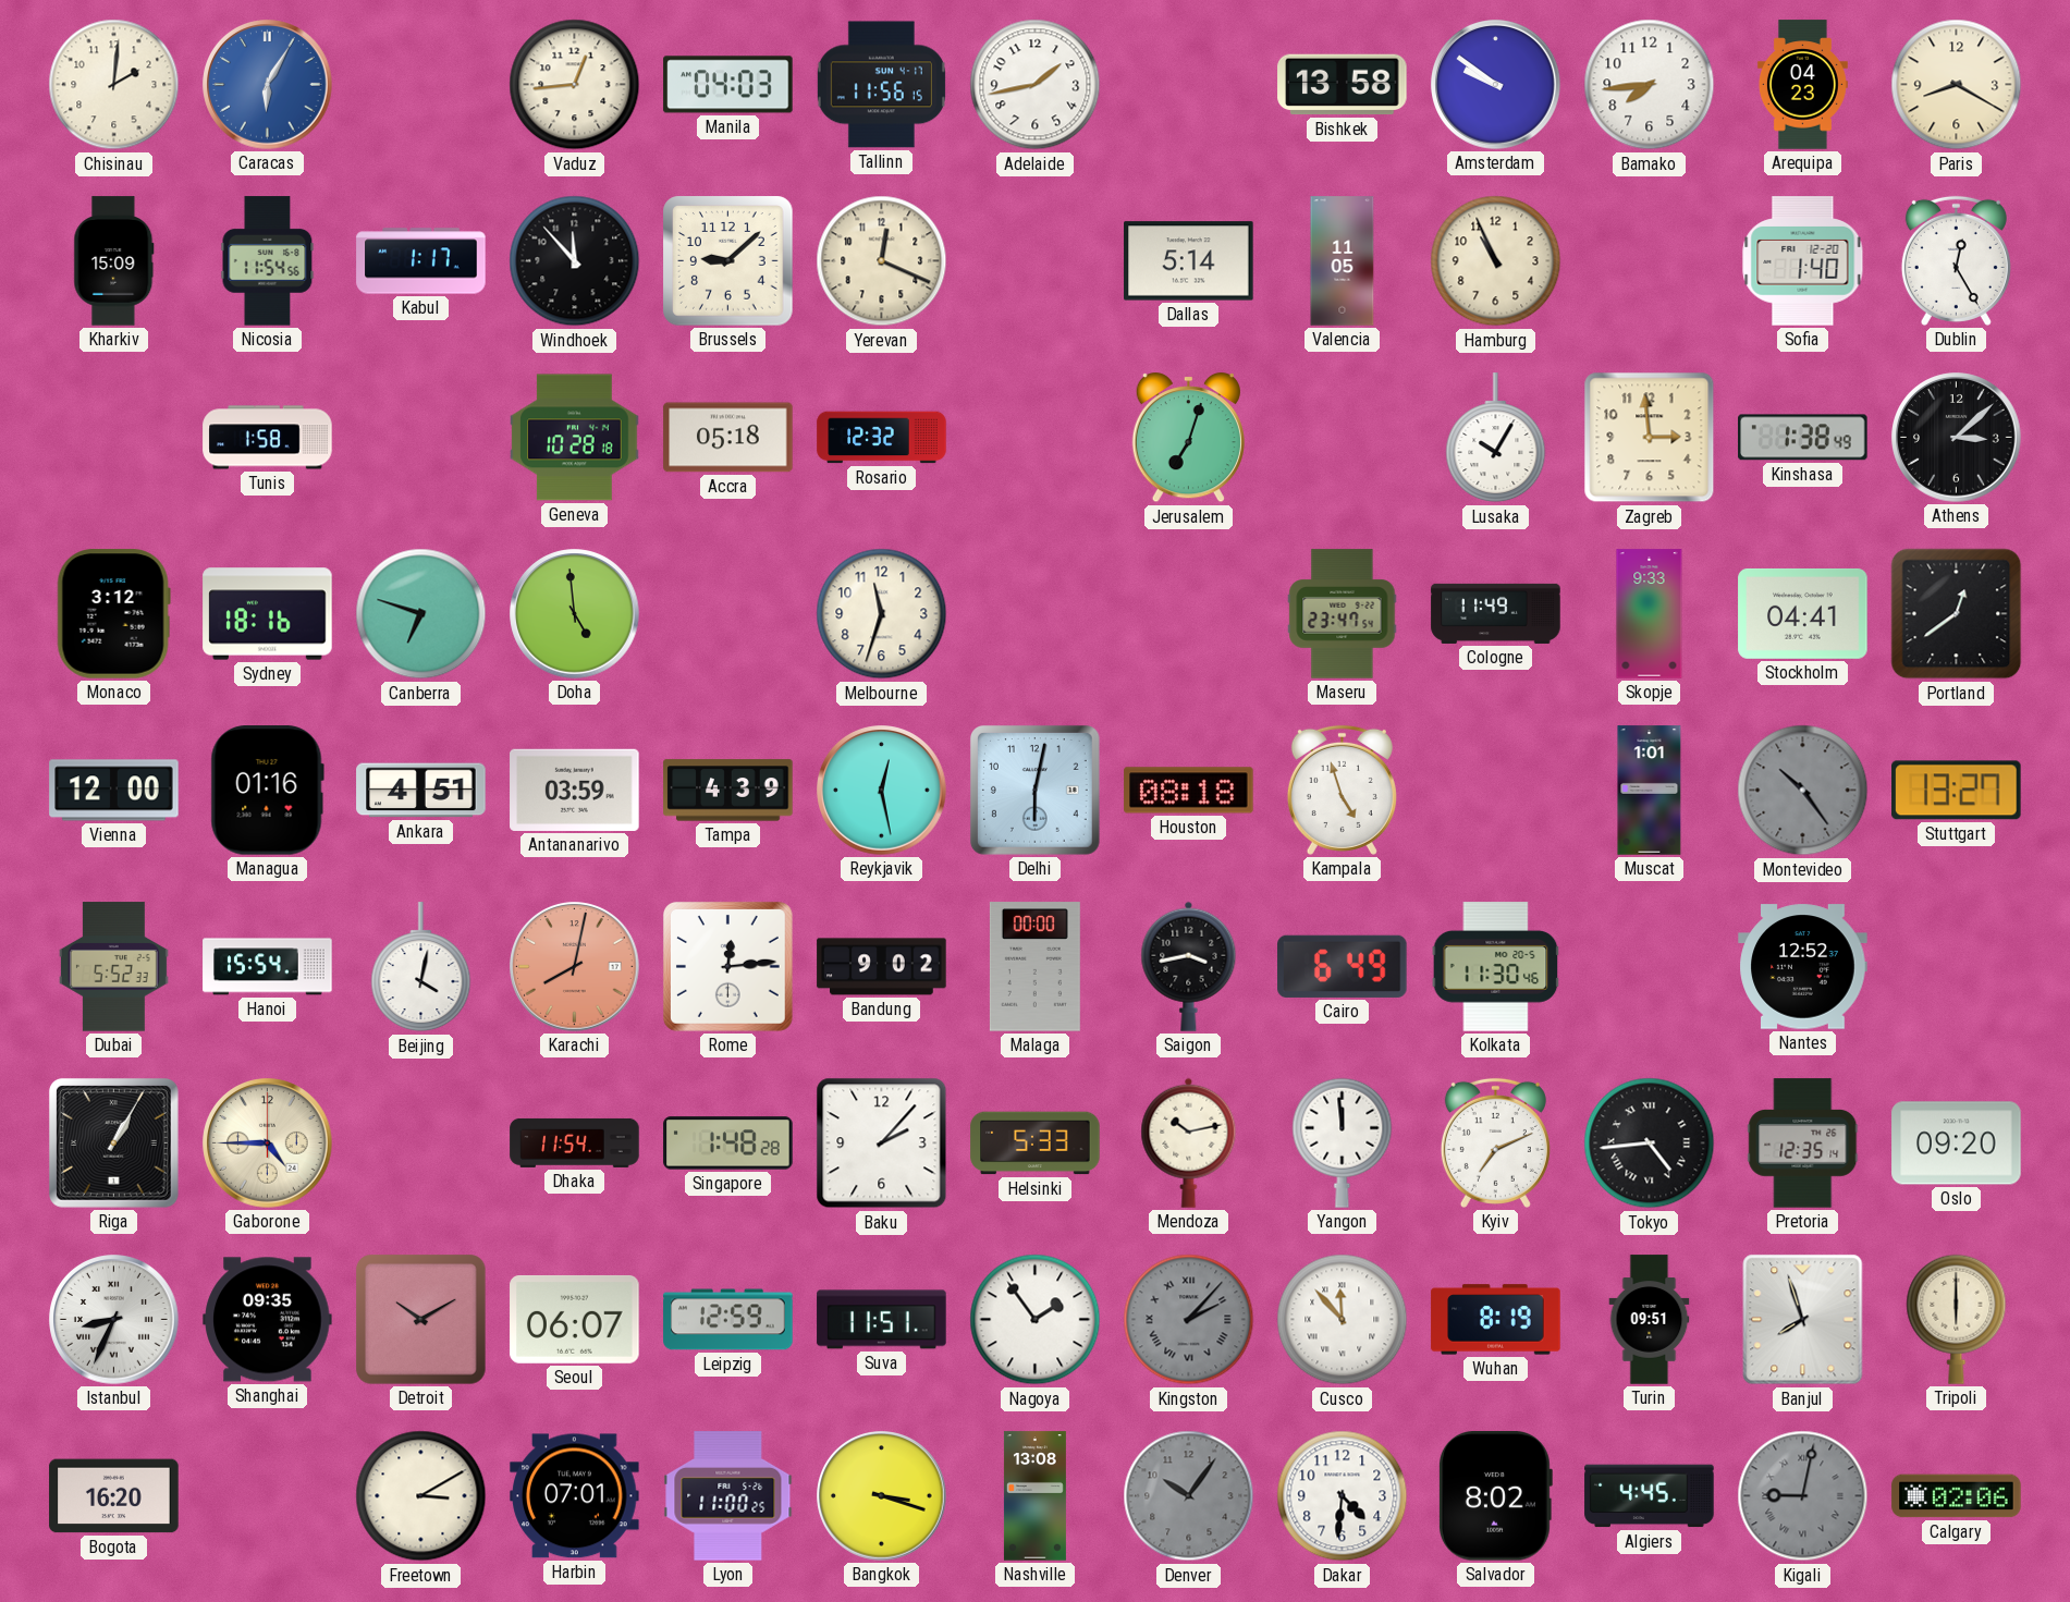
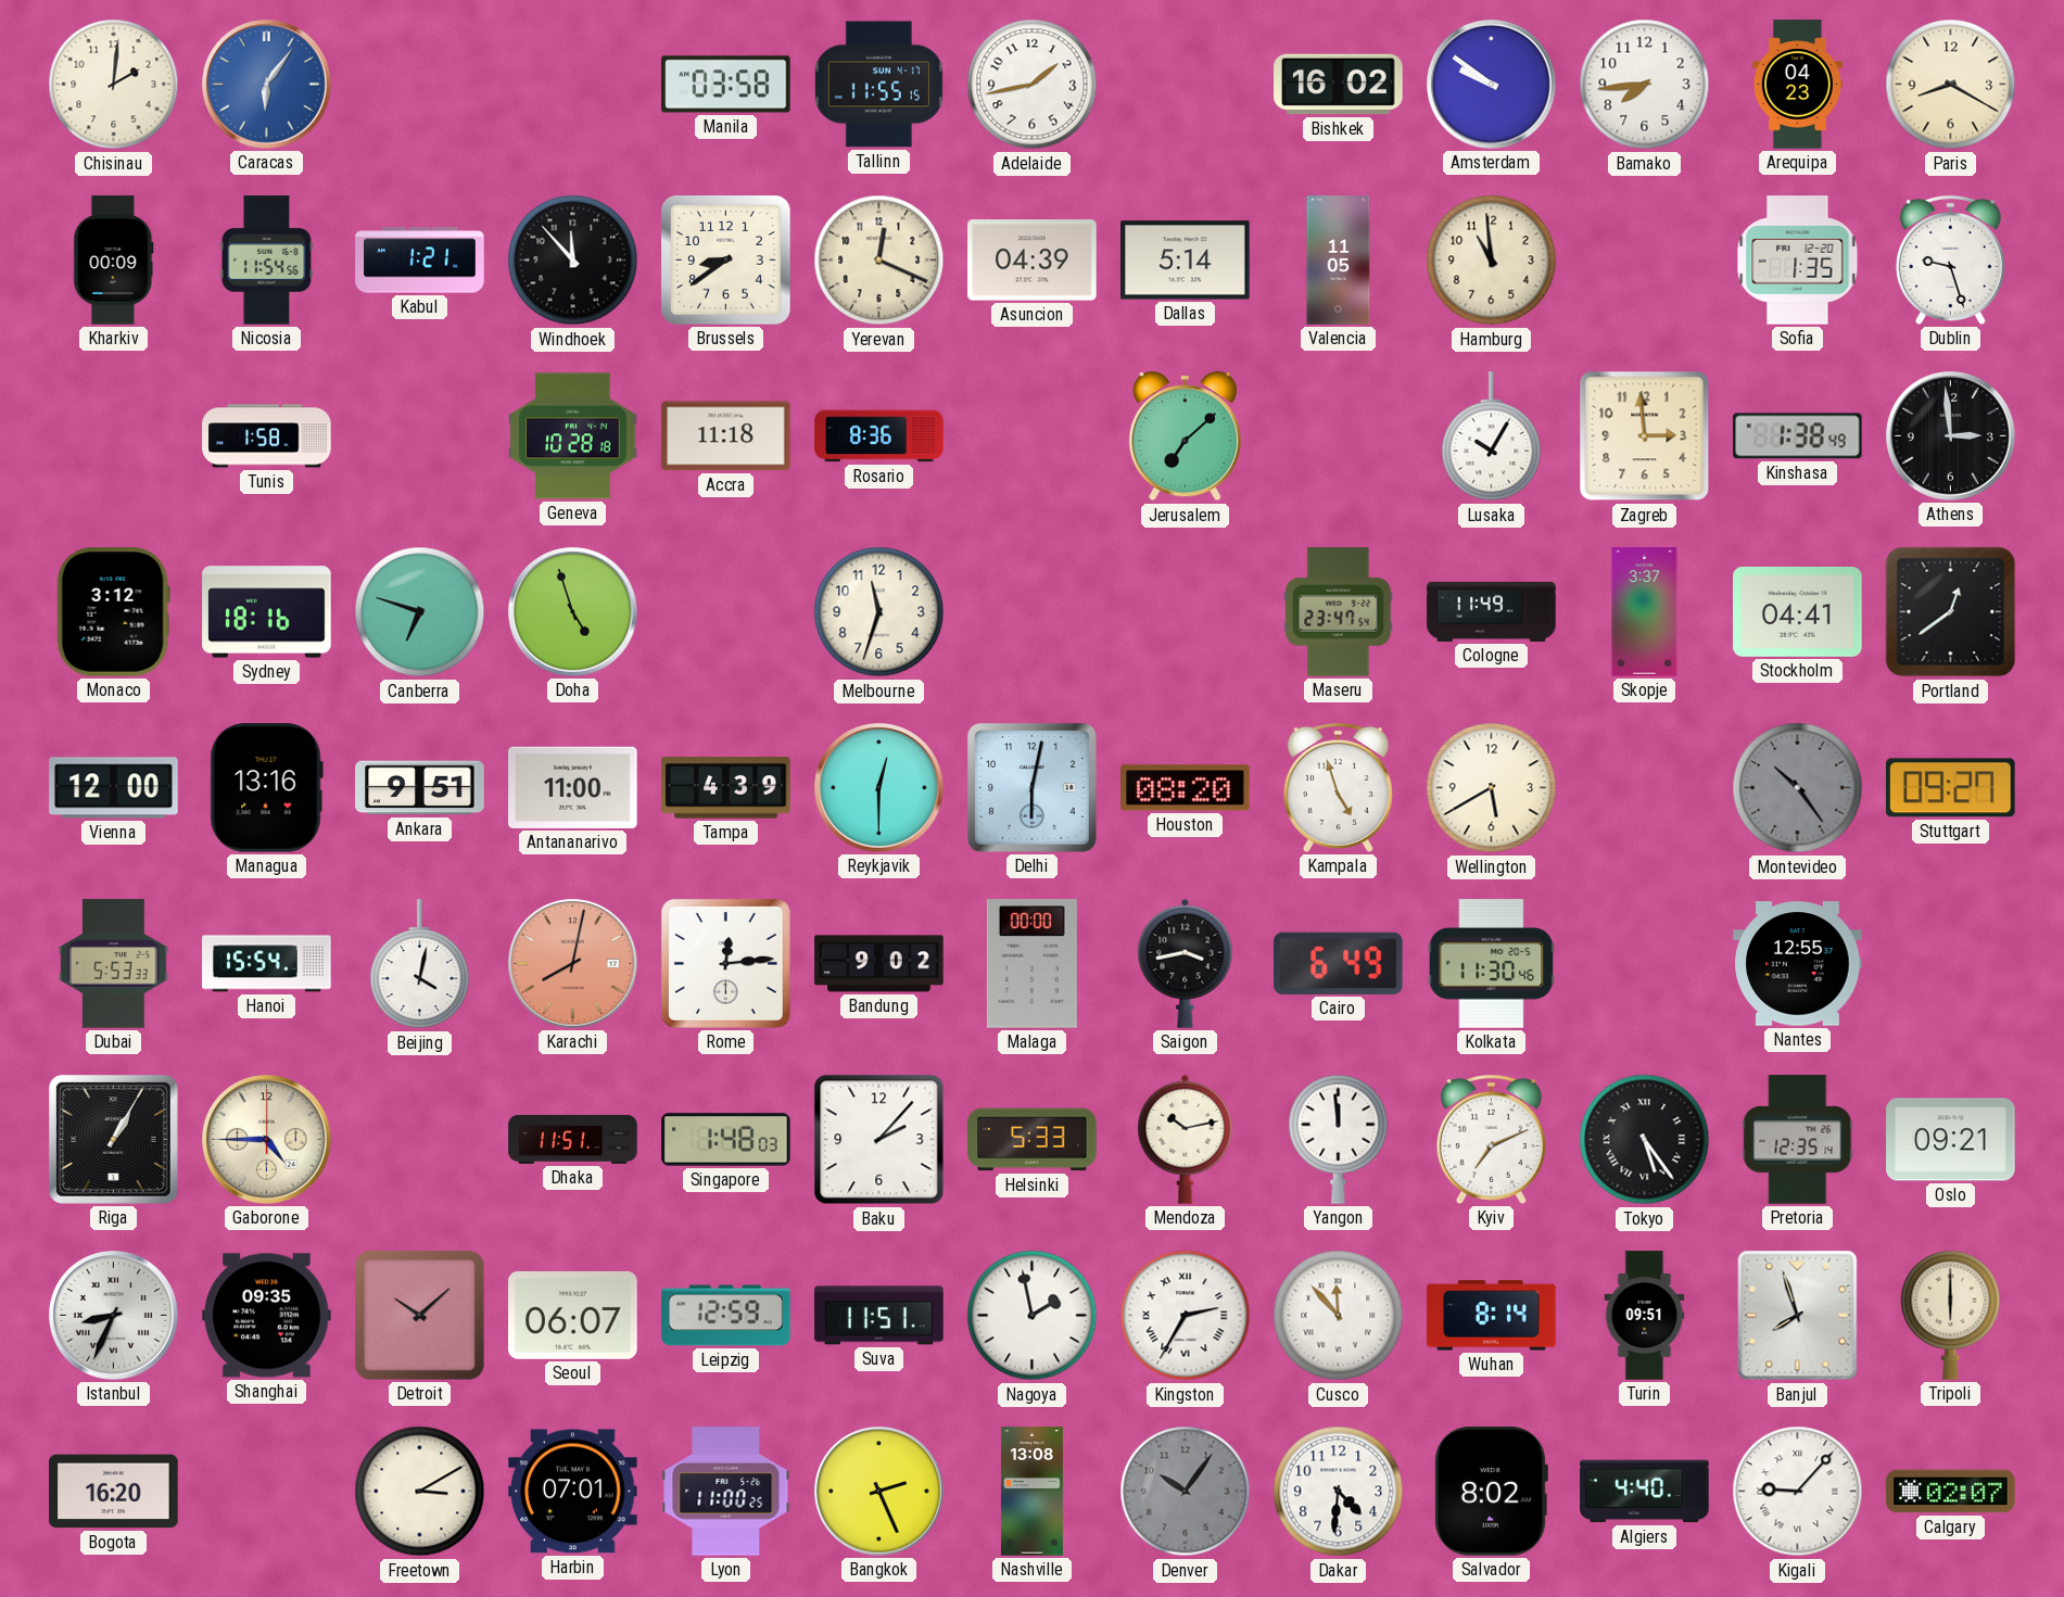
Caracas: 6:05 -> 6:06
Vaduz: 12:44 -> none
Manila: 04:03 -> 03:58
Tallinn: 11:56 -> 11:55
Bishkek: 13:58 -> 16:02
Kharkiv: 15:09 -> 00:09
Kabul: 1:17 -> 1:21
Brussels: 9:08 -> 8:39
Asuncion: none -> 04:39
Hamburg: 10:56 -> 10:59
Sofia: 1:40 -> 1:35
Dublin: 12:25 -> 9:27
Accra: 05:18 -> 11:18
Rosario: 12:32 -> 8:36
Jerusalem: 7:03 -> 7:08
Athens: 3:08 -> 2:59
Doha: 4:59 -> 4:57
Skopje: 9:33 -> 3:37
Managua: 01:16 -> 13:16
Ankara: 4:51 -> 9:51
Antananarivo: 03:59 -> 11:00
Reykjavik: 12:28 -> 12:30
Houston: 08:18 -> 08:20
Wellington: none -> 5:40
Muscat: 1:01 -> none
Stuttgart: 13:27 -> 09:27
Dubai: 5:52 -> 5:53
Nantes: 12:52 -> 12:55
Dhaka: 11:54 -> 11:51
Singapore: 1:48:28 -> 1:48:03
Tokyo: 4:44 -> 5:24
Oslo: 09:20 -> 09:21
Detroit: 10:10 -> 10:08
Nagoya: 1:54 -> 1:58
Kingston: 2:07 -> 2:35
Kingston dial: grey -> white
Wuhan: 8:19 -> 8:14
Bangkok: 3:18 -> 2:26
Algiers: 4:45 -> 4:40
Kigali: 9:02 -> 9:07
Kigali dial: grey -> white
Calgary: 02:06 -> 02:07
